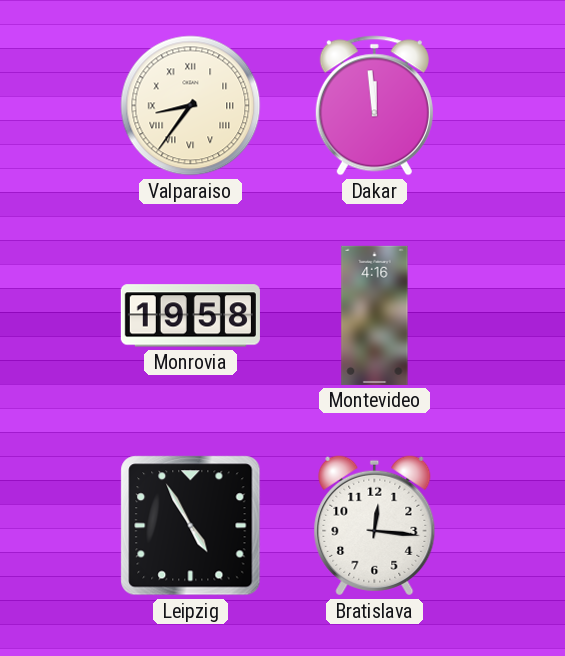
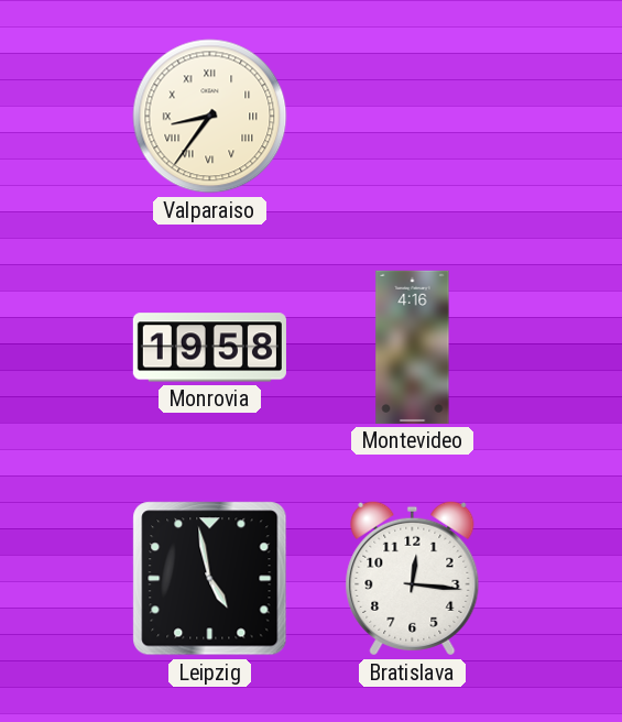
Dakar: 11:59 -> none
Leipzig: 4:55 -> 4:58
